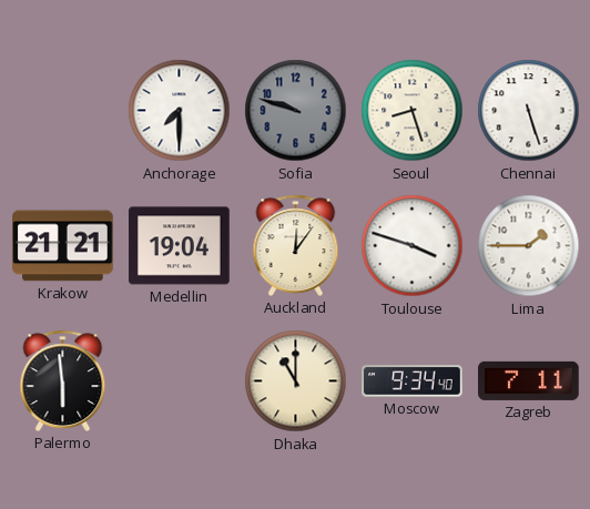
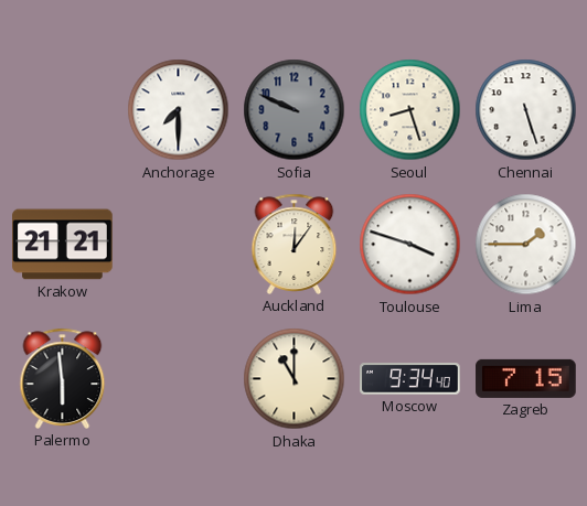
Sofia: 9:48 -> 9:49
Medellin: 19:04 -> none
Zagreb: 7:11 -> 7:15
